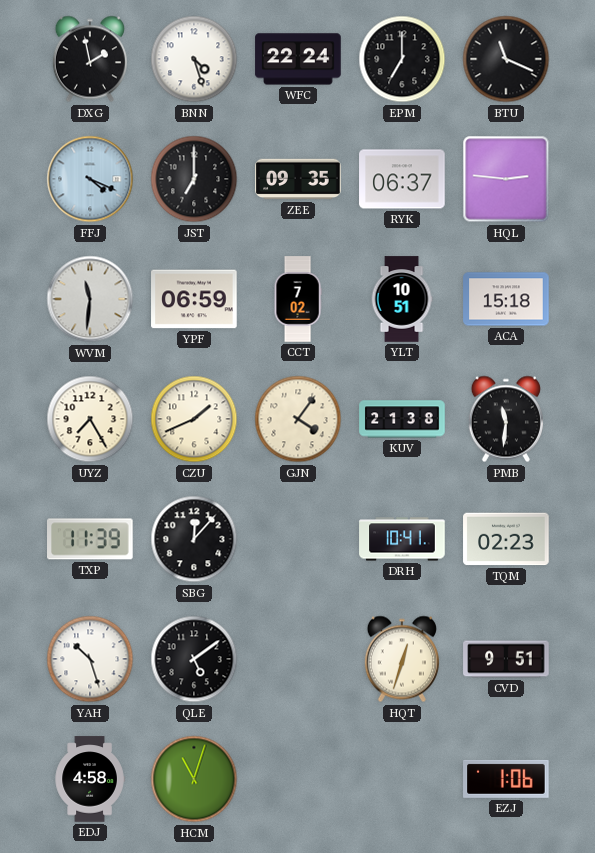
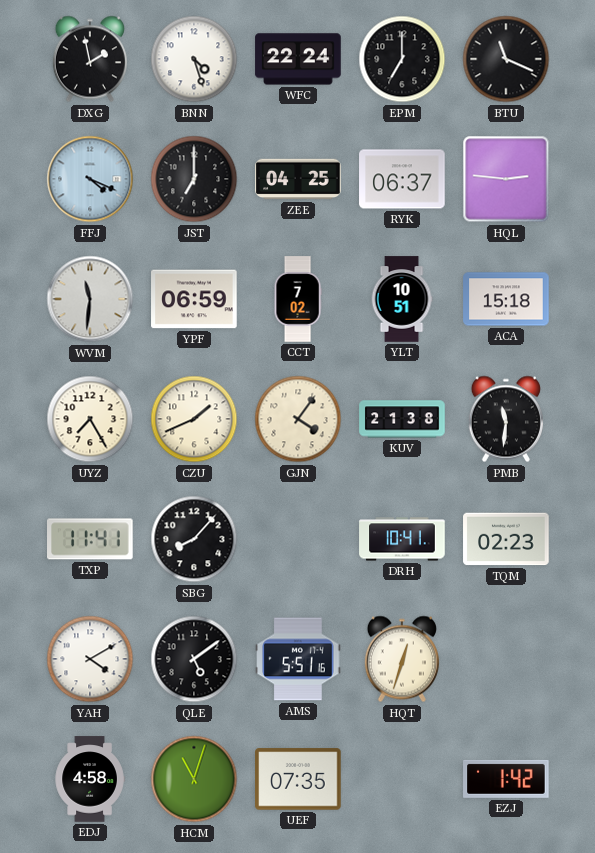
ZEE: 09:35 -> 04:25
TXP: 11:39 -> 11:41
SBG: 12:07 -> 8:07
YAH: 10:27 -> 4:10
AMS: none -> 5:51
CVD: 9:51 -> none
UEF: none -> 07:35
EZJ: 1:06 -> 1:42
